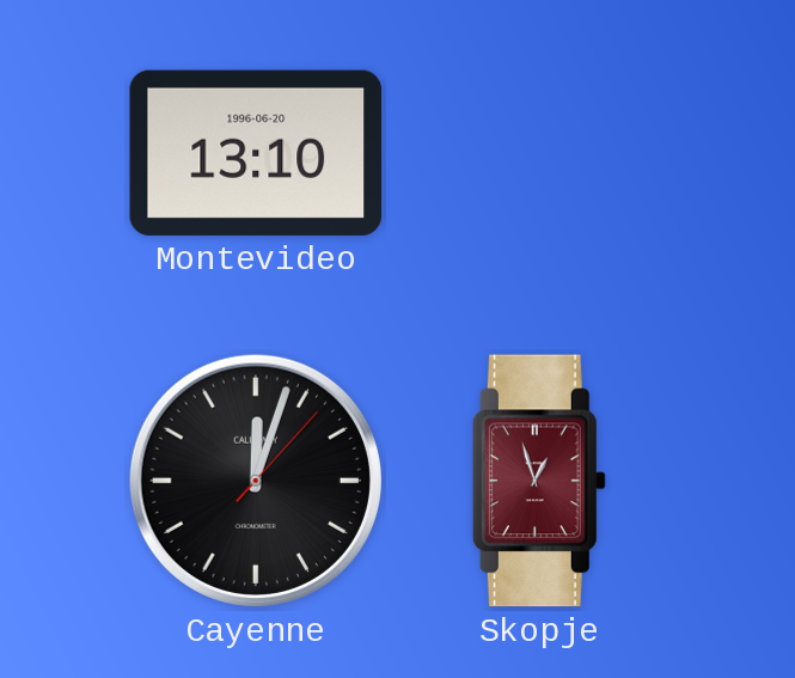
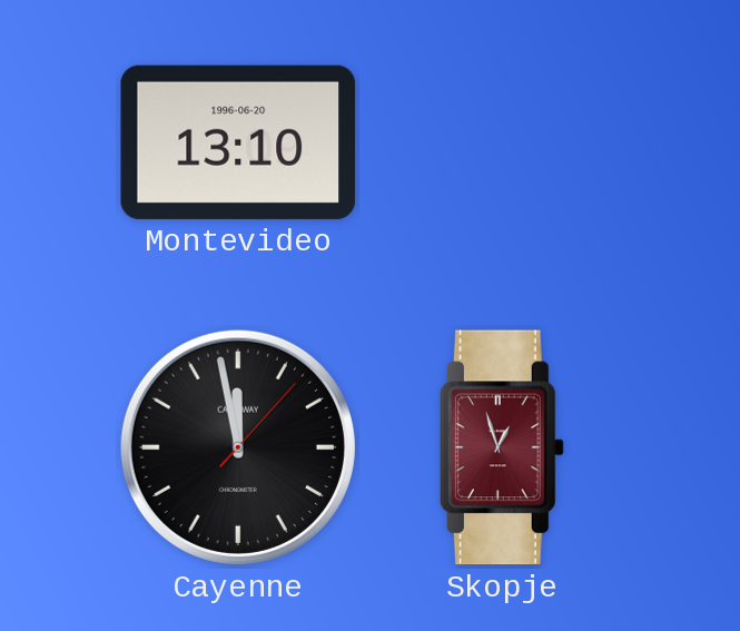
Cayenne: 12:03 -> 11:58
